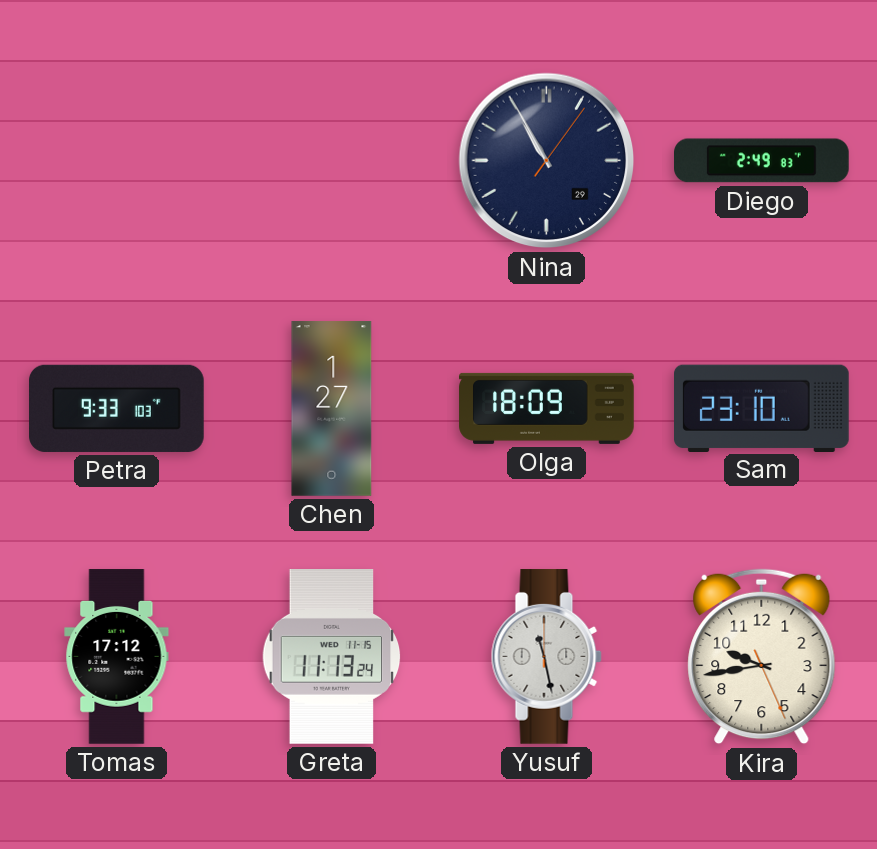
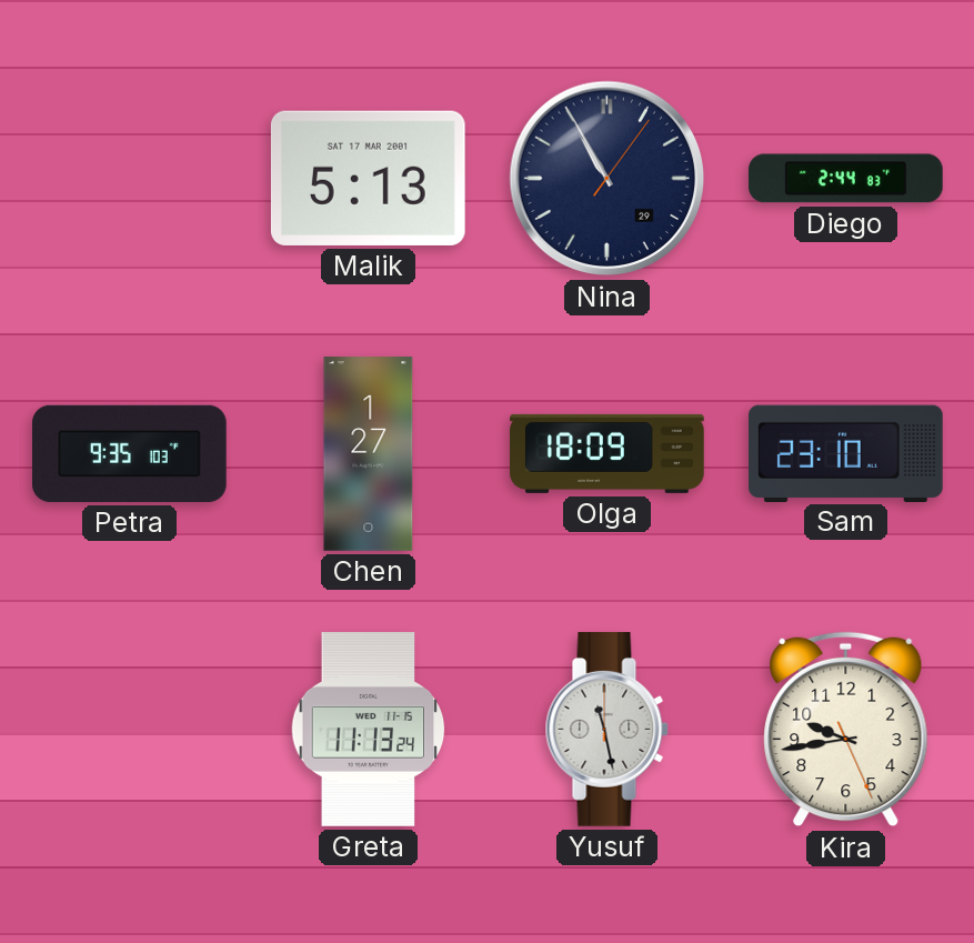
Malik: none -> 5:13
Diego: 2:49 -> 2:44
Petra: 9:33 -> 9:35
Tomas: 17:12 -> none
